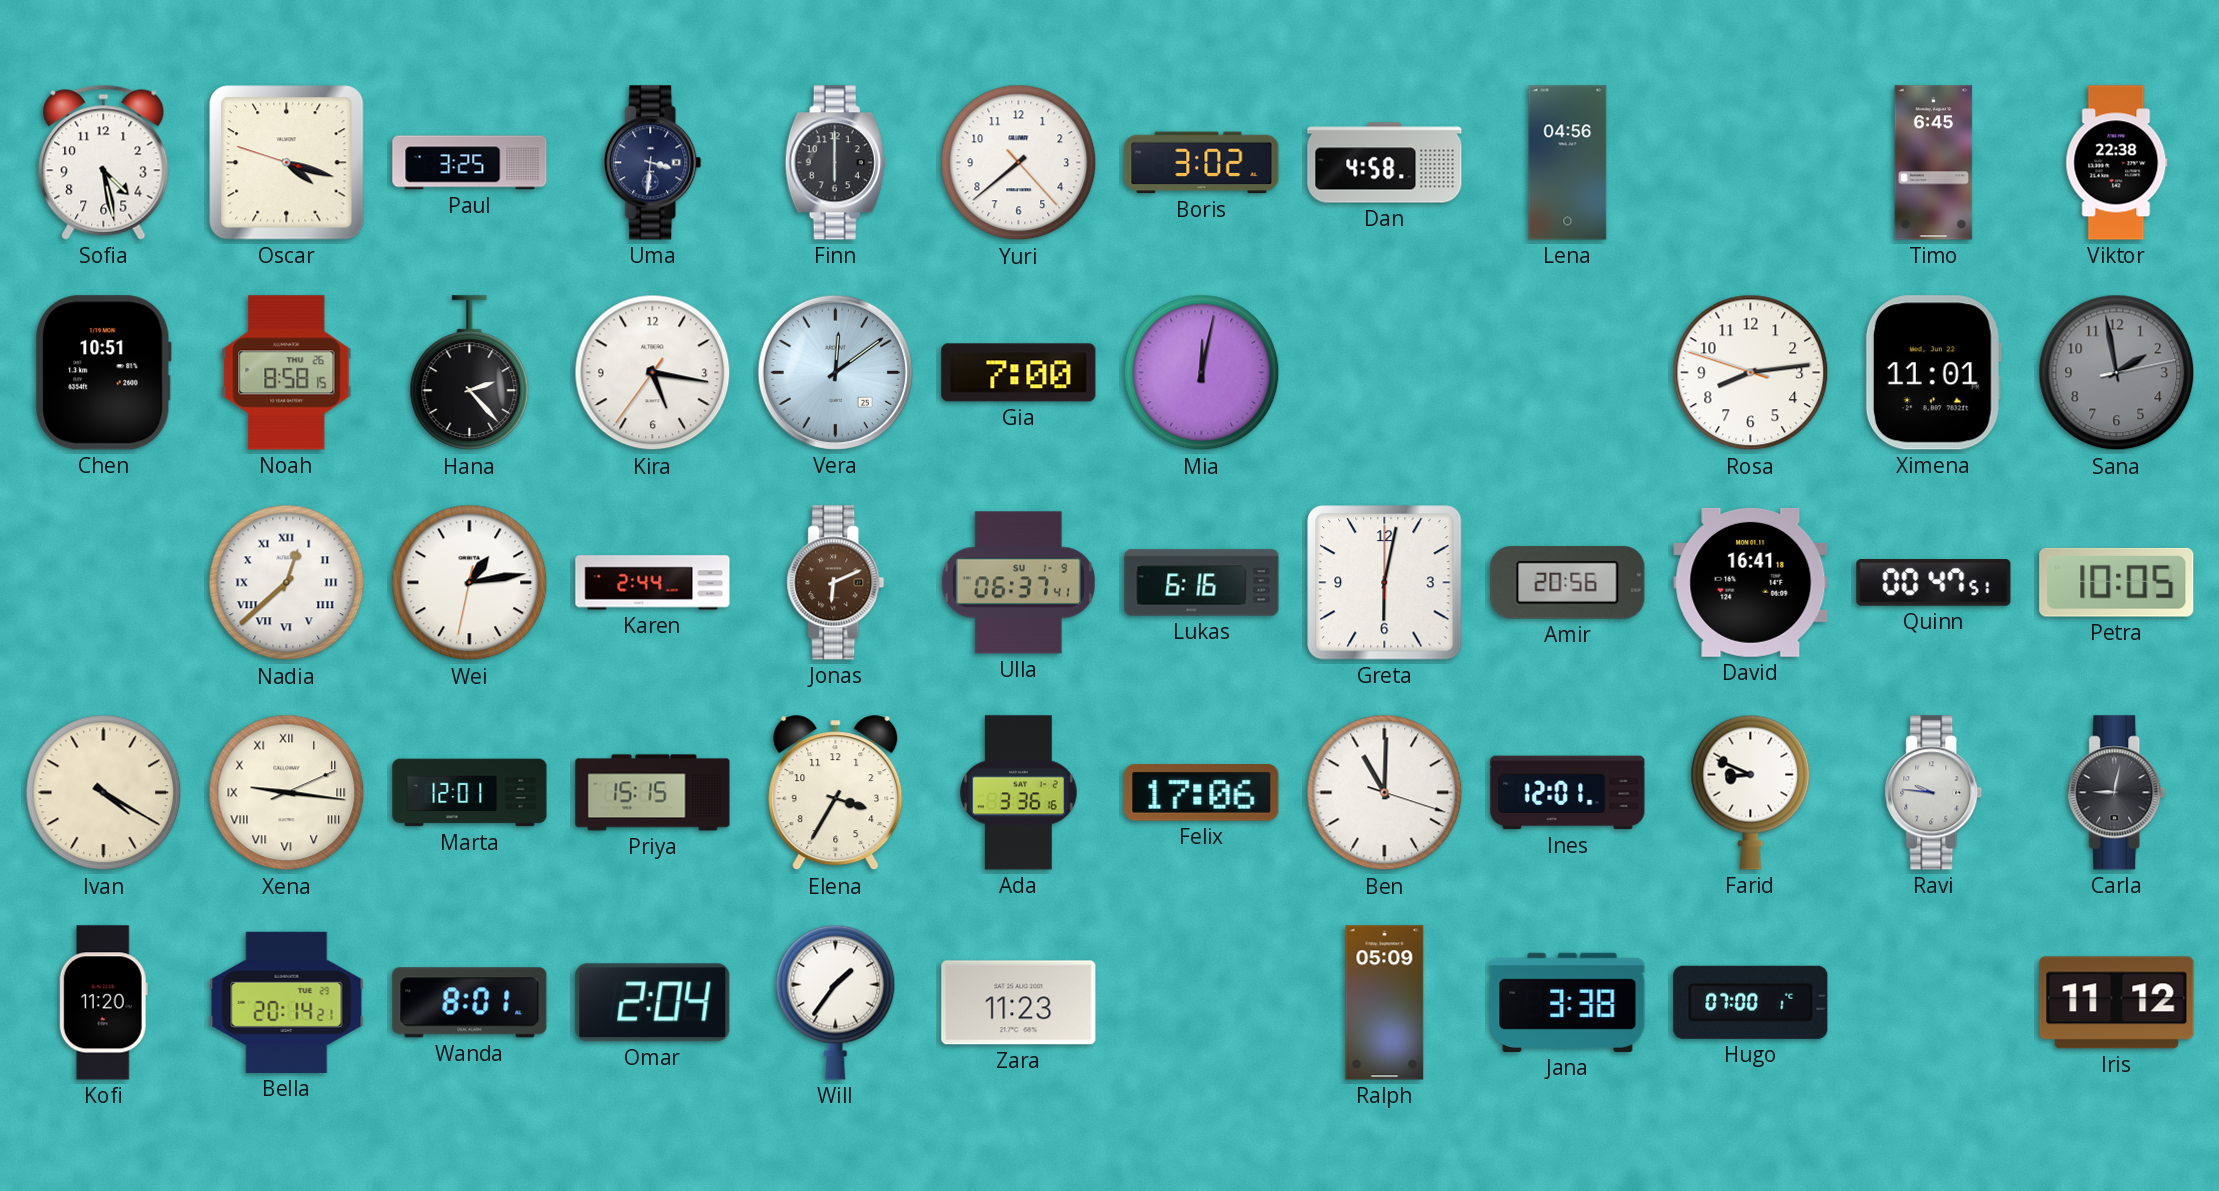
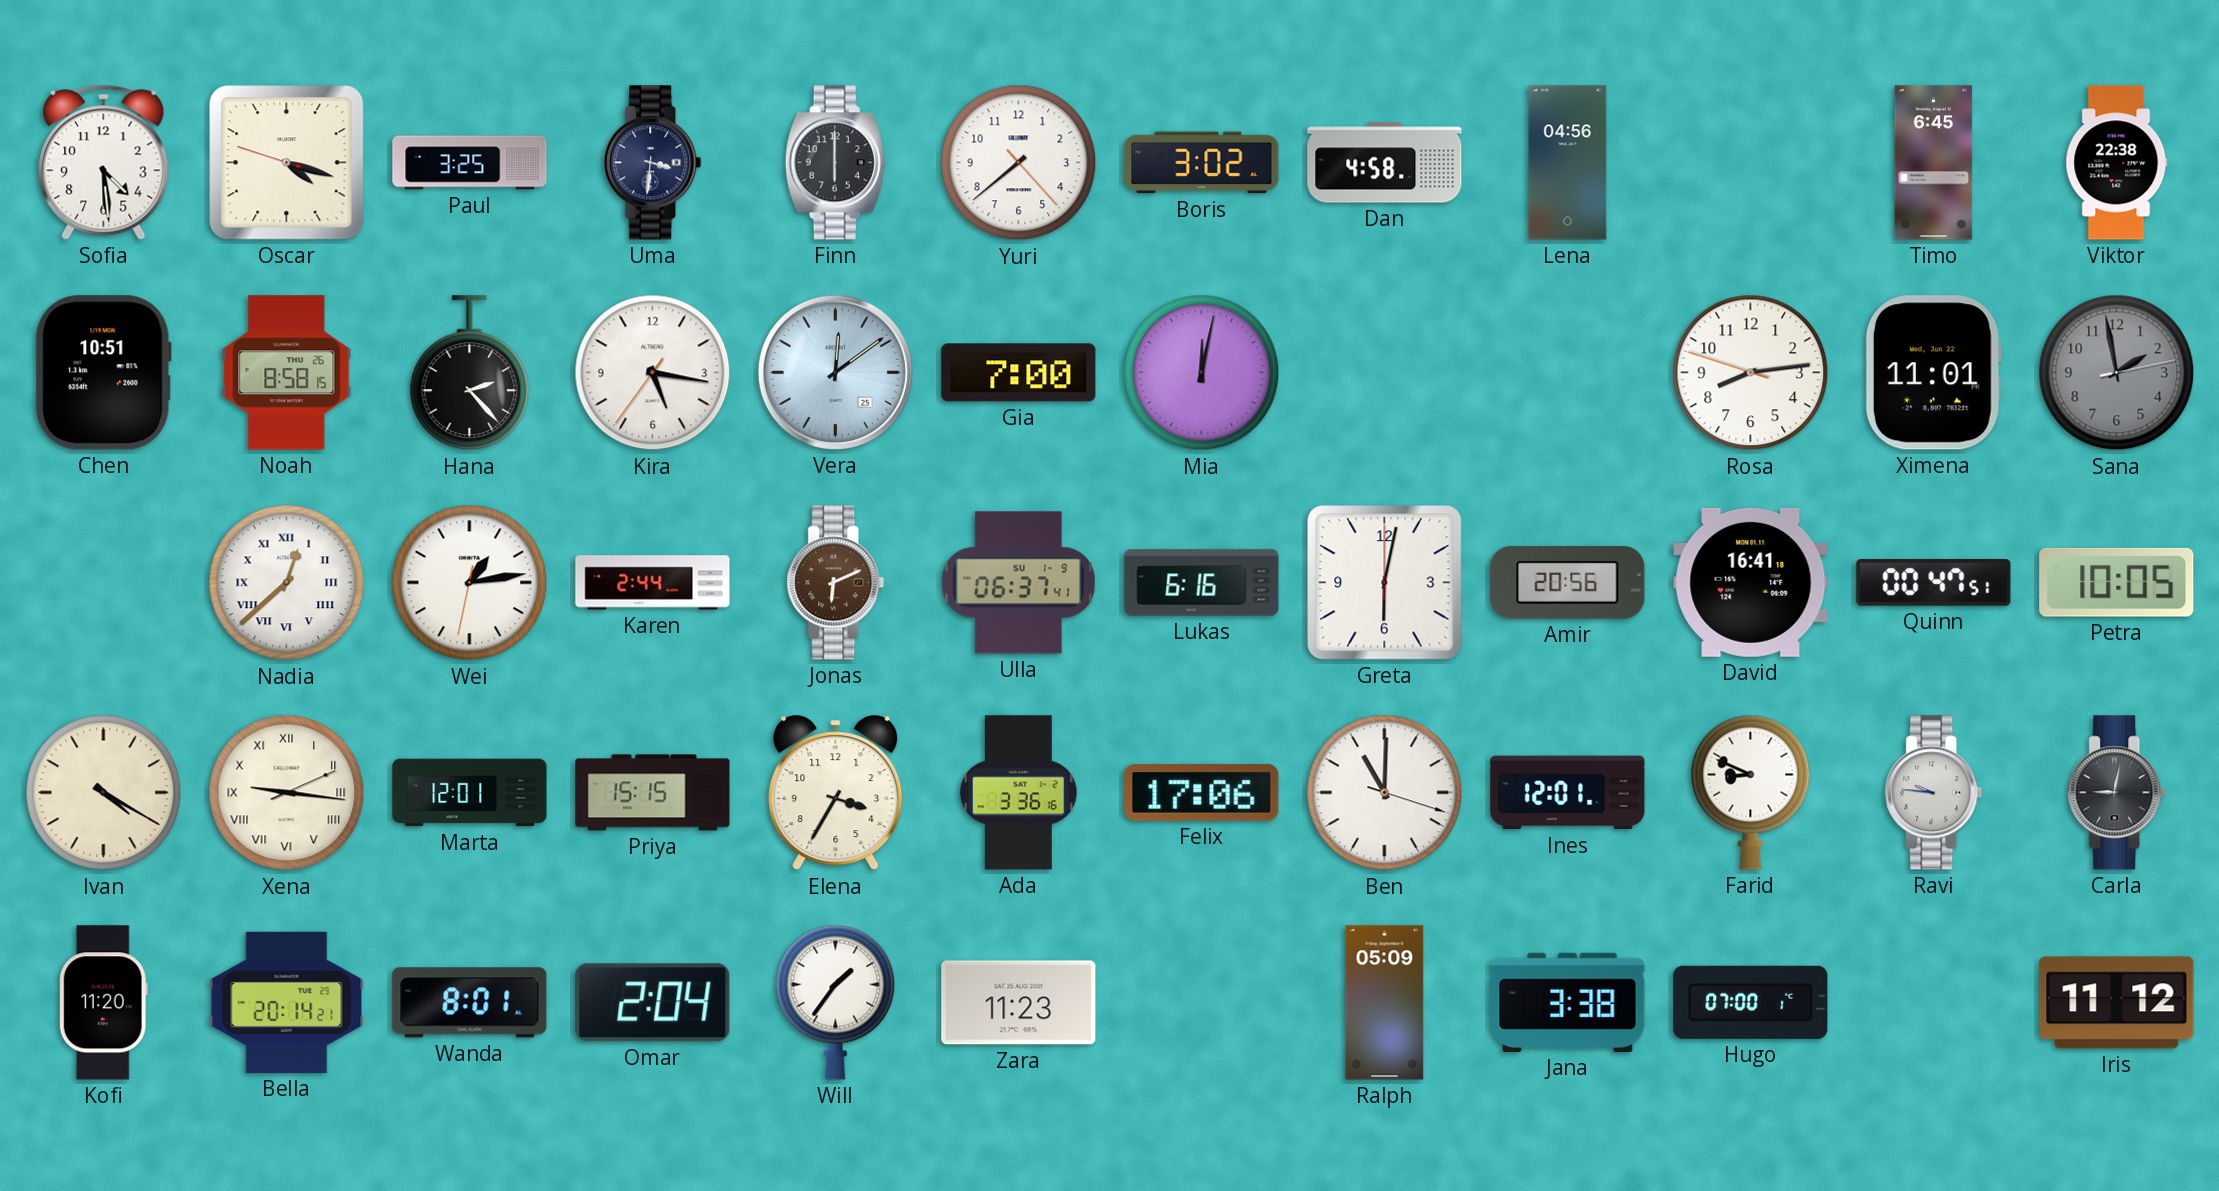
Sofia: 4:28 -> 4:29
